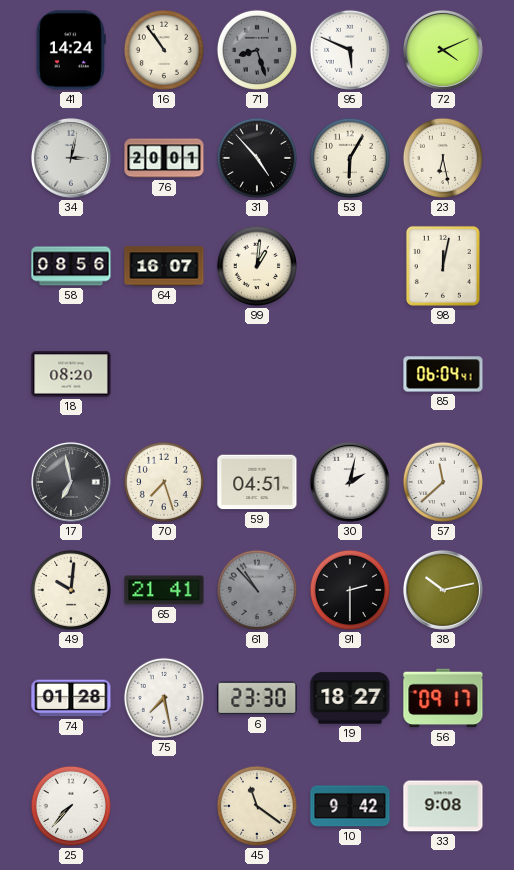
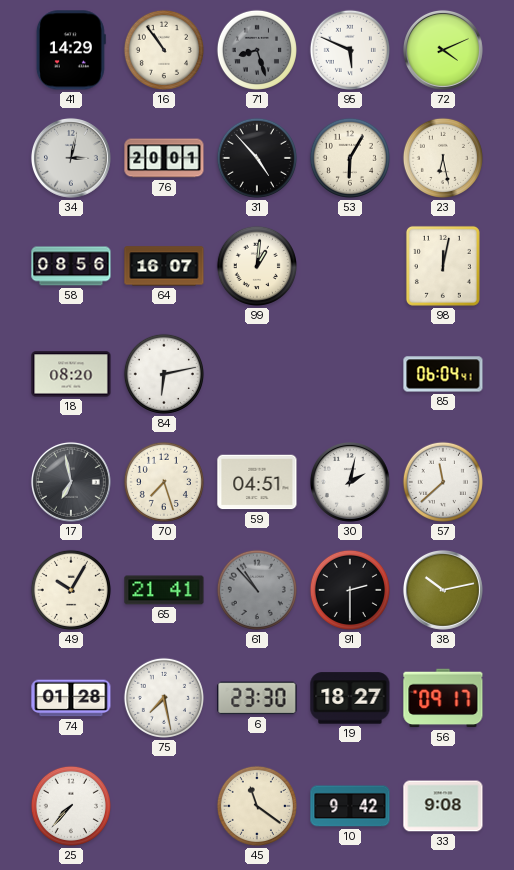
41: 14:24 -> 14:29
84: none -> 6:13
49: 10:01 -> 10:05
